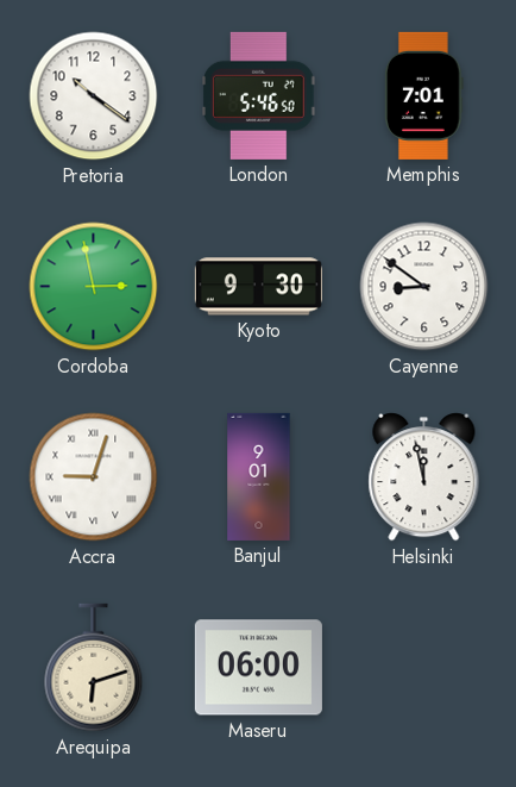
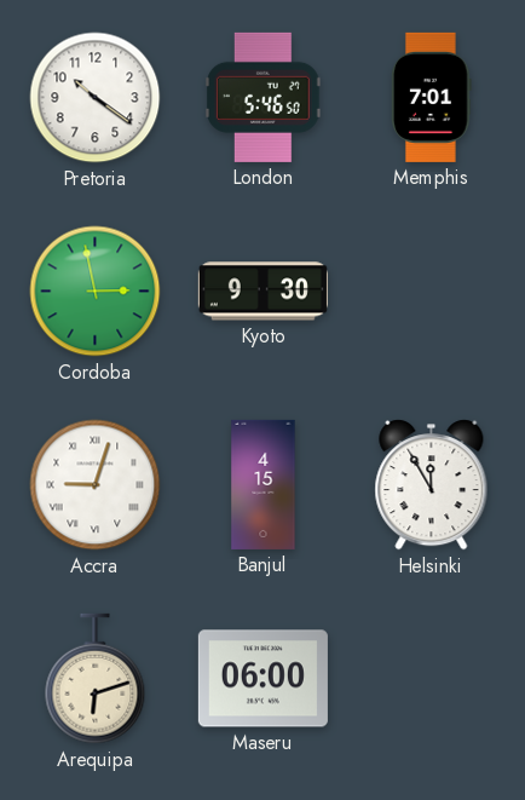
Cayenne: 8:51 -> none
Banjul: 9:01 -> 4:15
Helsinki: 11:58 -> 11:55
